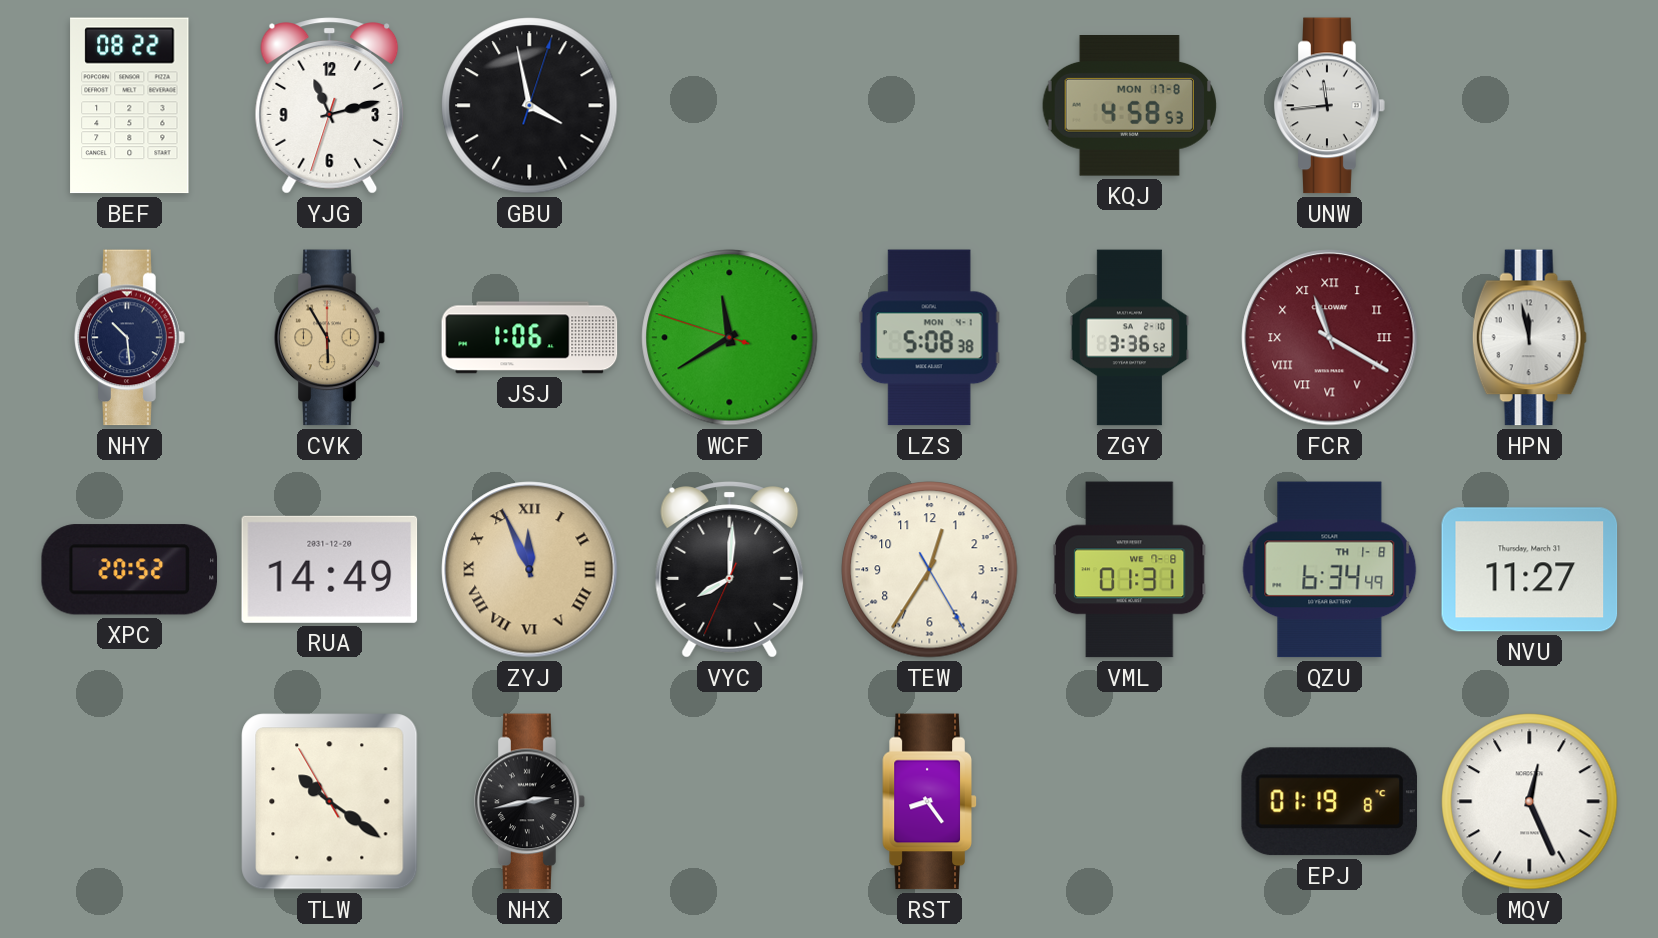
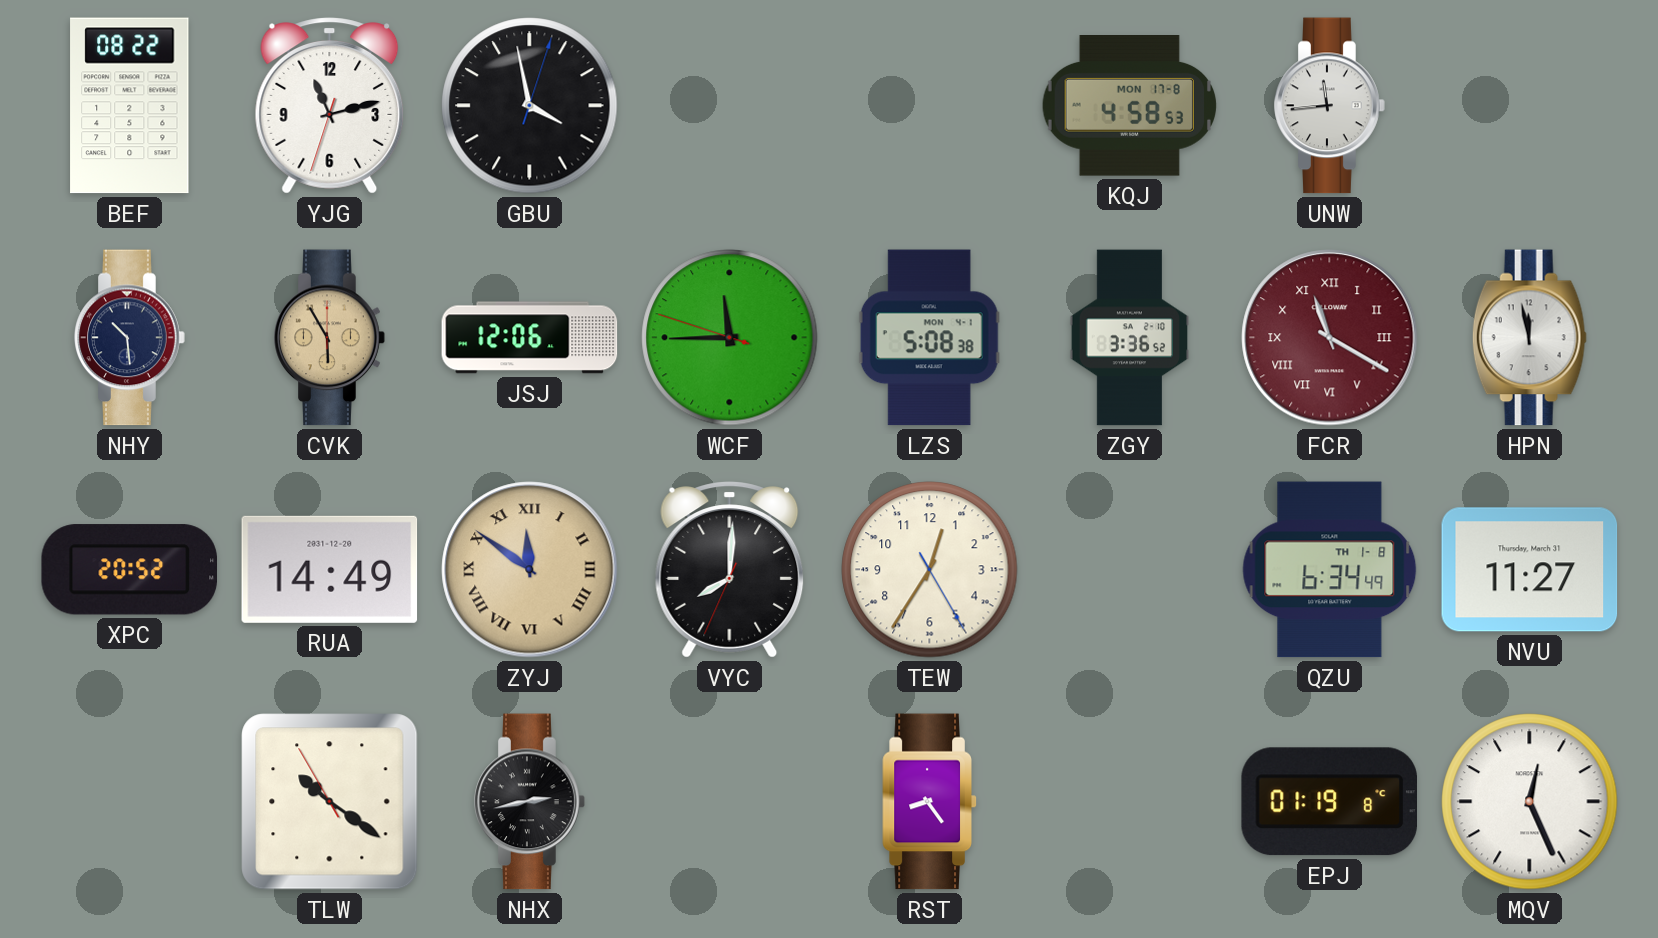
JSJ: 1:06 -> 12:06
WCF: 11:39 -> 11:44
ZYJ: 11:56 -> 11:51
VML: 01:31 -> none
